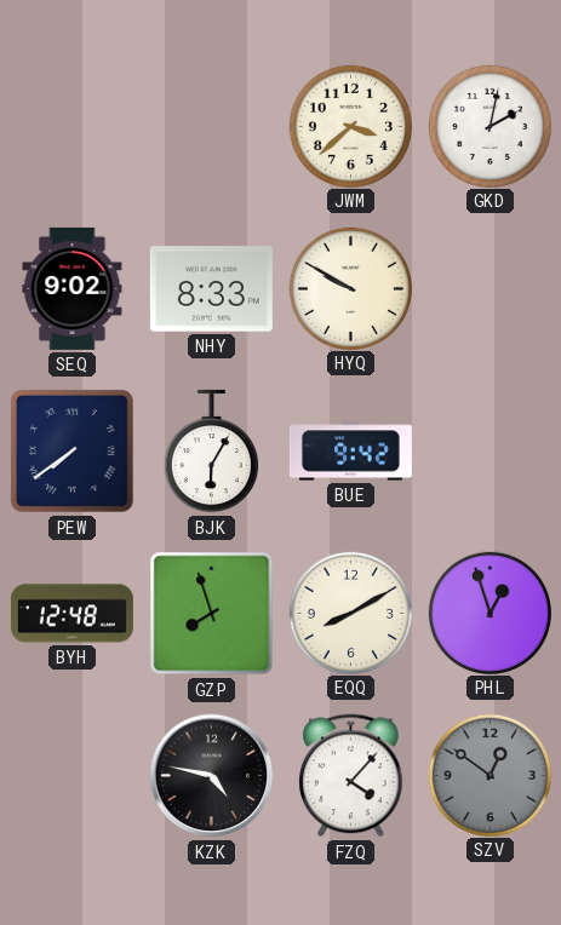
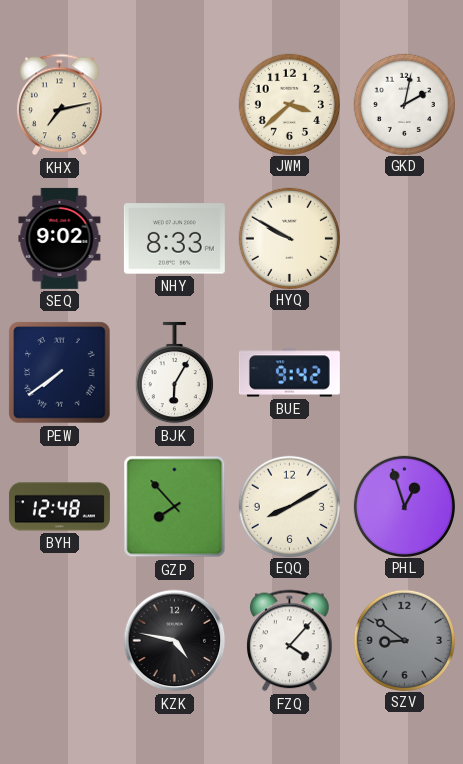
KHX: none -> 7:13
GZP: 7:57 -> 7:53
SZV: 12:51 -> 8:51
